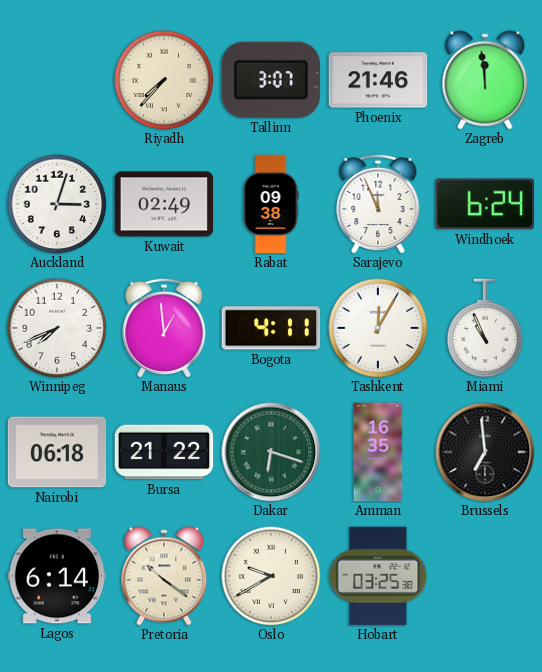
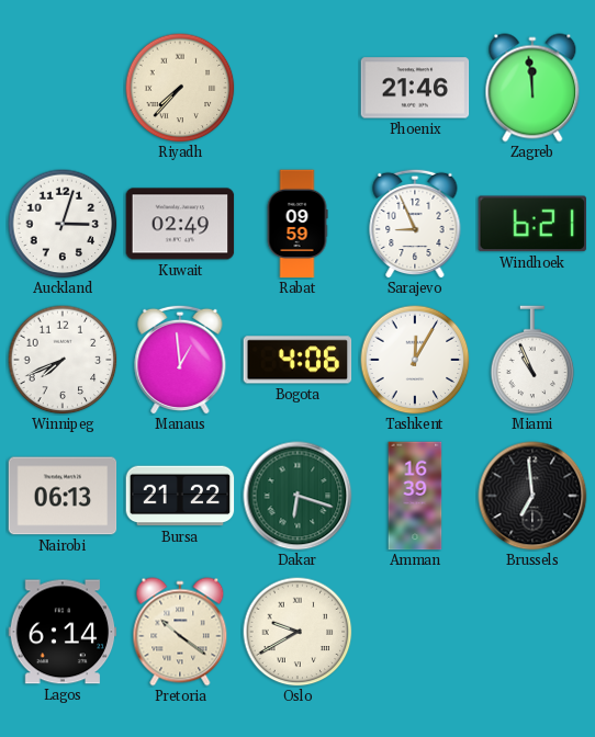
Tallinn: 3:07 -> none
Rabat: 09:38 -> 09:59
Sarajevo: 11:56 -> 8:56
Windhoek: 6:24 -> 6:21
Bogota: 4:11 -> 4:06
Nairobi: 06:18 -> 06:13
Amman: 16:35 -> 16:39
Hobart: 03:25 -> none
